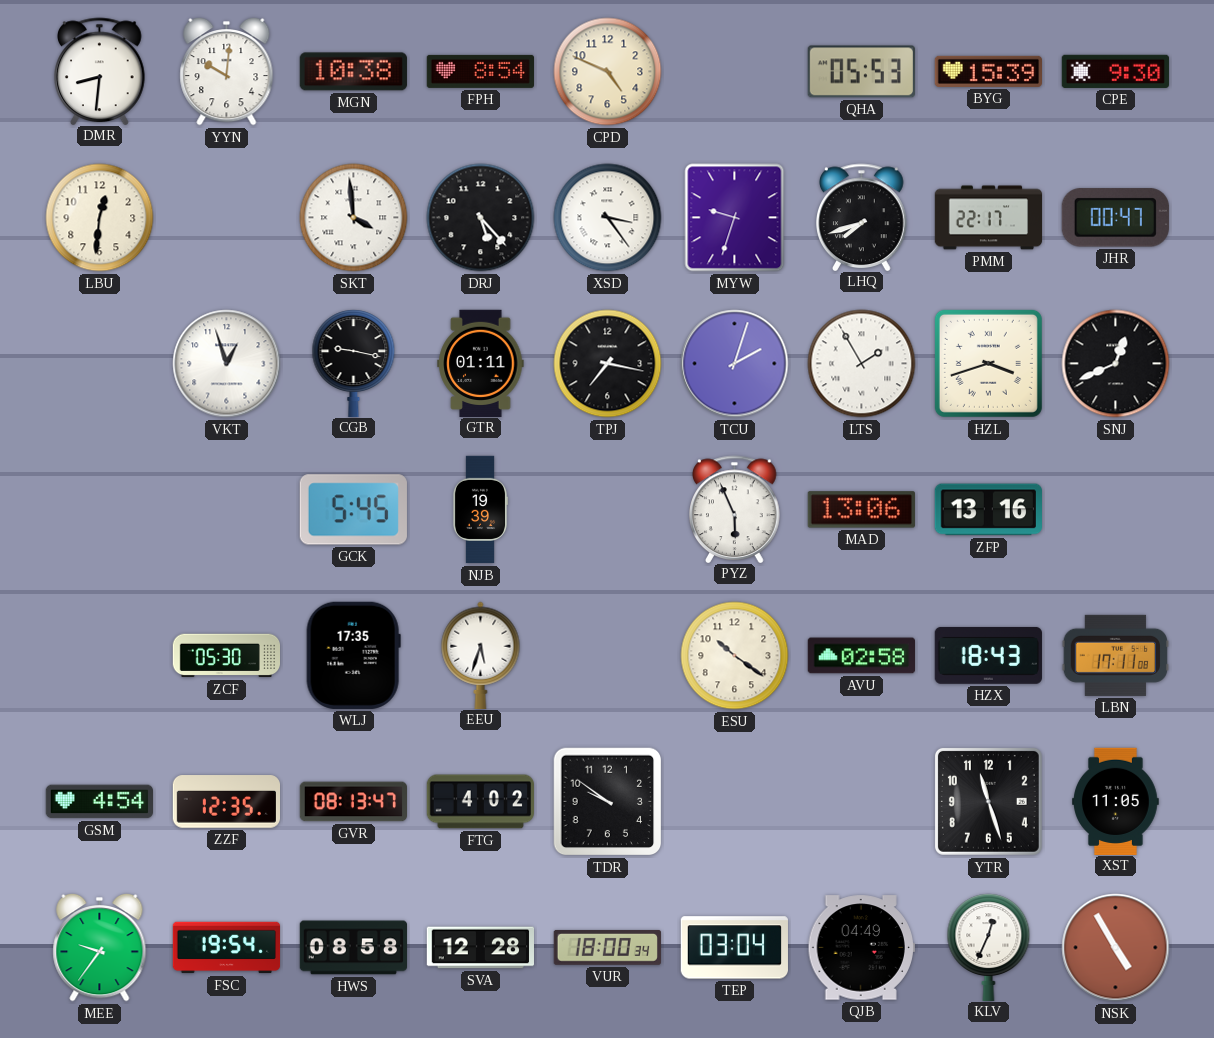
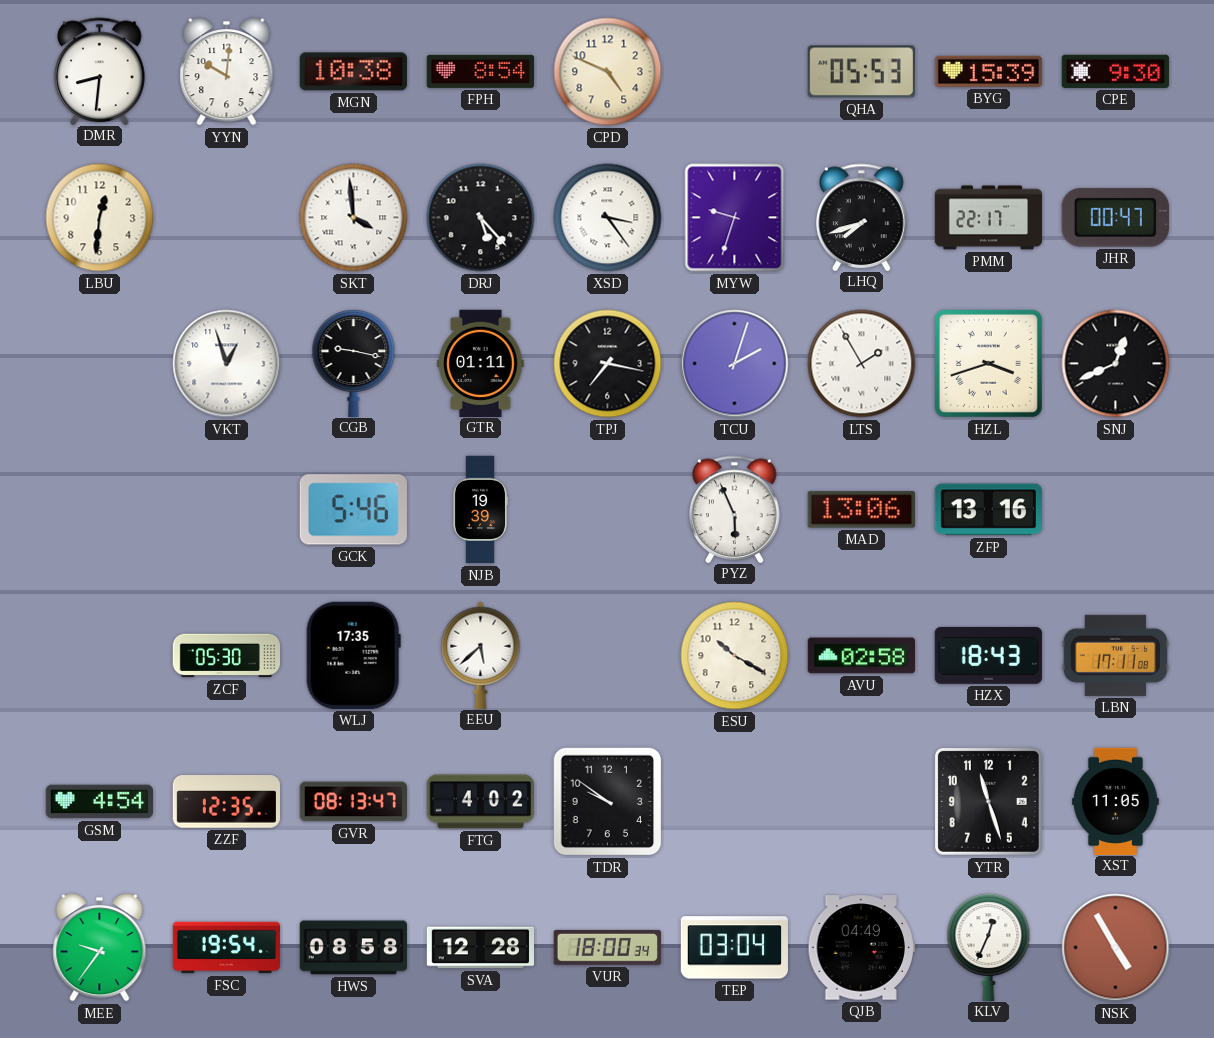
GCK: 5:45 -> 5:46
EEU: 5:33 -> 5:38
ESU: 10:21 -> 10:20
